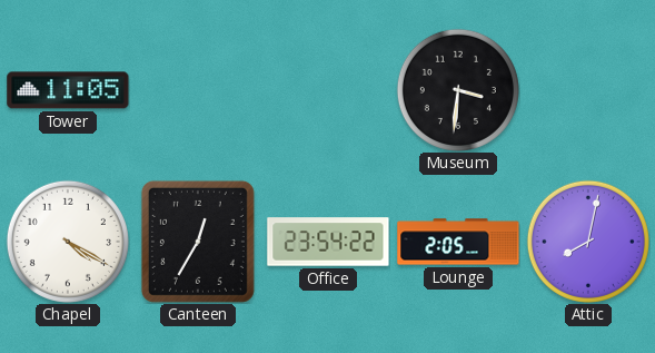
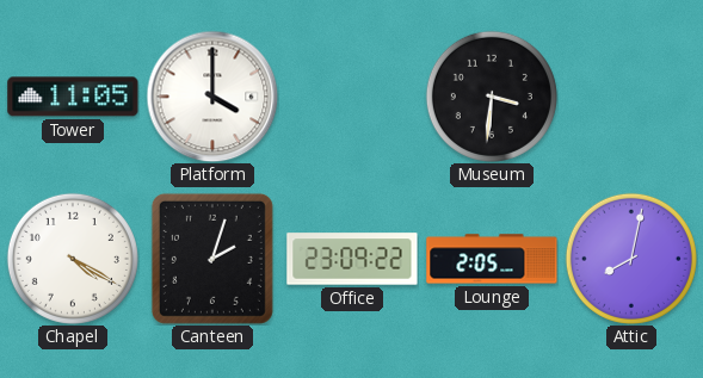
Platform: none -> 4:00
Canteen: 12:35 -> 2:03
Office: 23:54 -> 23:09
